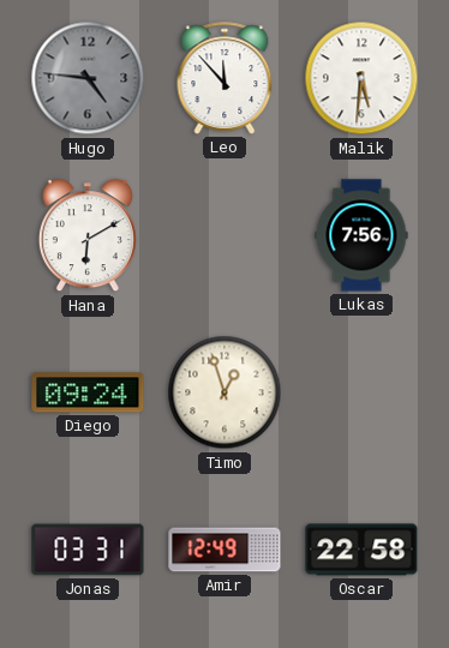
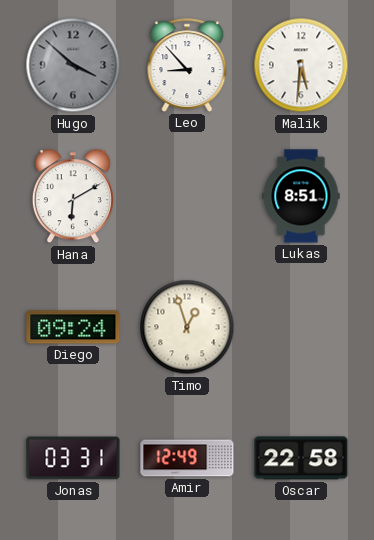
Hugo: 4:46 -> 3:52
Leo: 11:53 -> 8:53
Lukas: 7:56 -> 8:51
